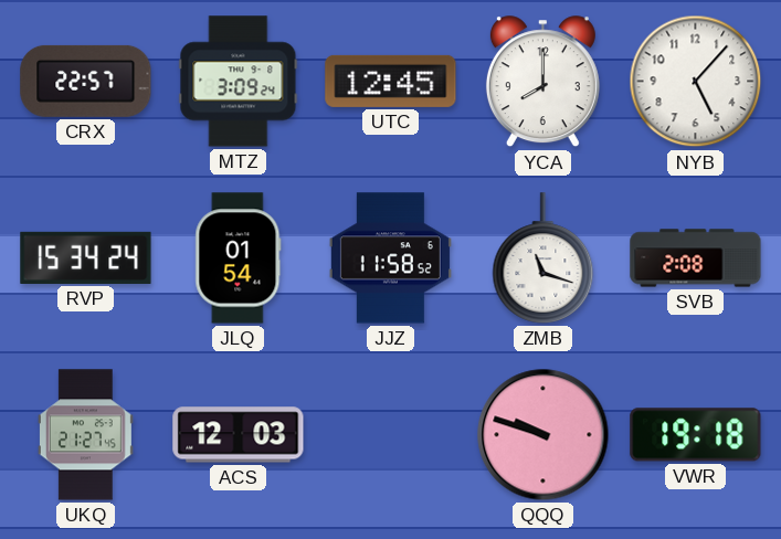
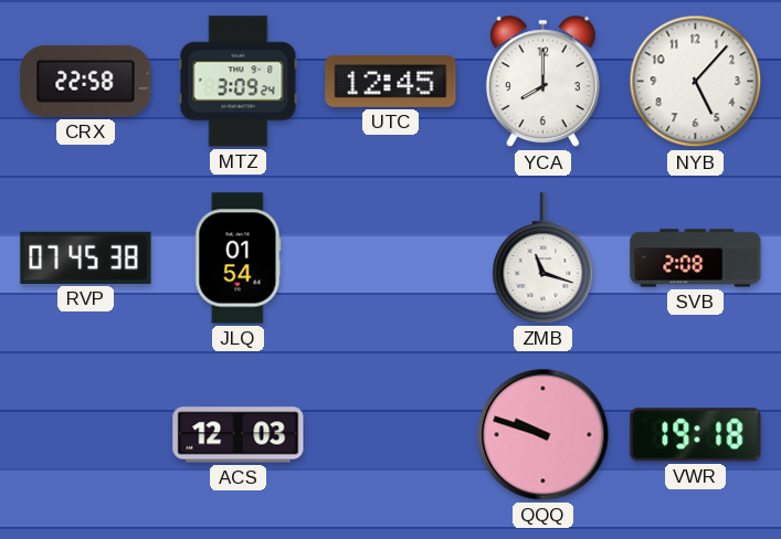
CRX: 22:57 -> 22:58
RVP: 15:34 -> 07:45
JJZ: 11:58 -> none
UKQ: 21:27 -> none
